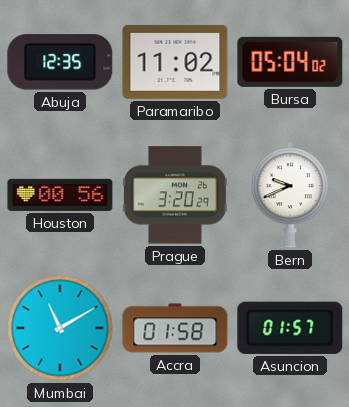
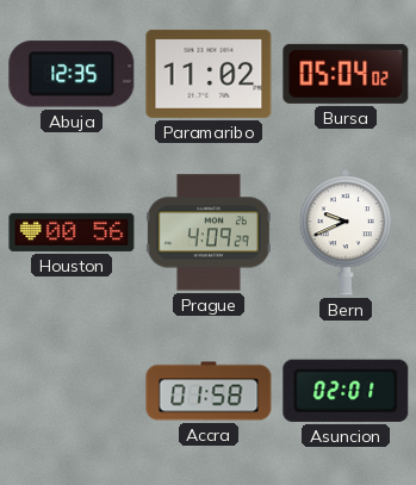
Prague: 3:20 -> 4:09
Mumbai: 11:10 -> none
Asuncion: 01:57 -> 02:01
